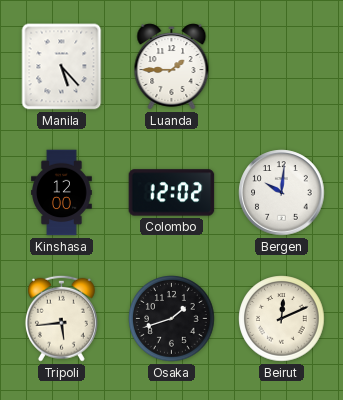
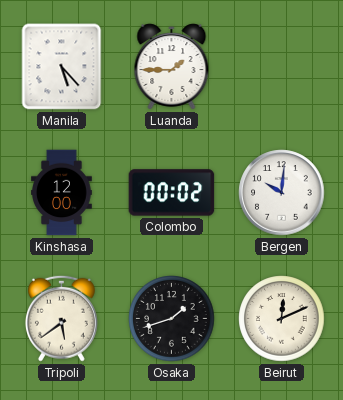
Colombo: 12:02 -> 00:02
Tripoli: 5:44 -> 5:39
